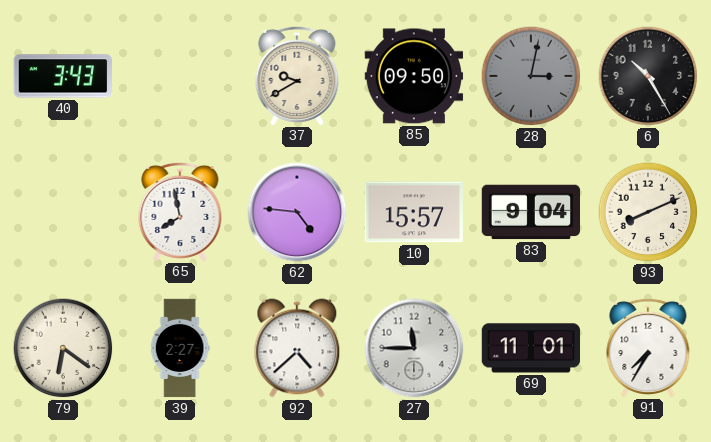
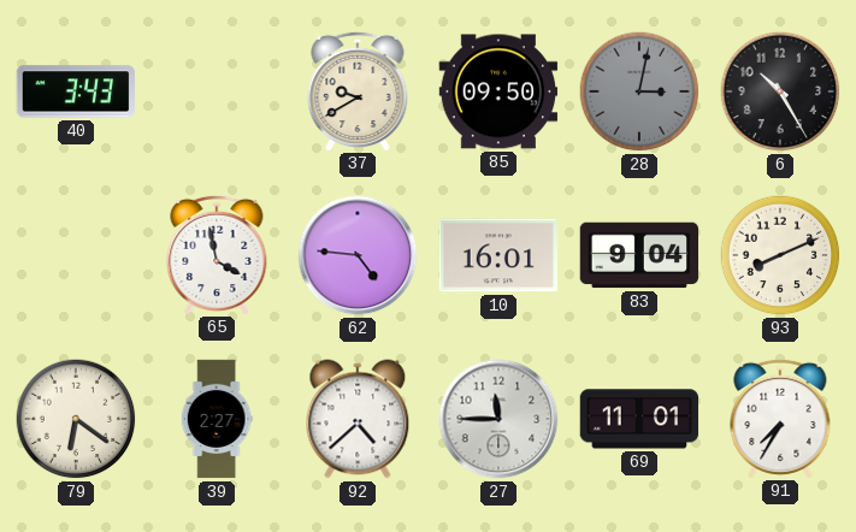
65: 7:58 -> 3:58
10: 15:57 -> 16:01
